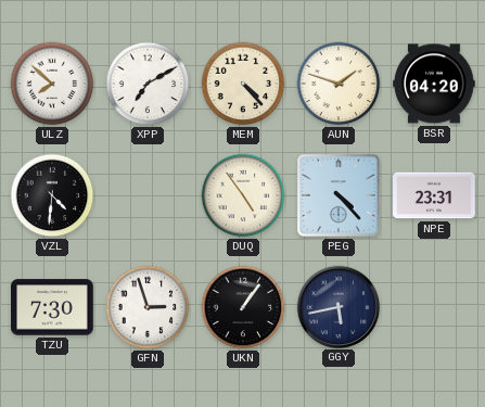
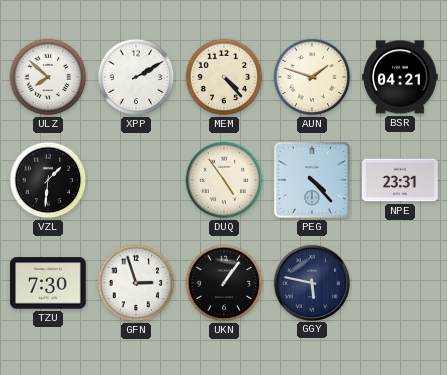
XPP: 7:10 -> 2:10
BSR: 04:20 -> 04:21
VZL: 4:31 -> 1:31
GGY: 5:43 -> 5:47
